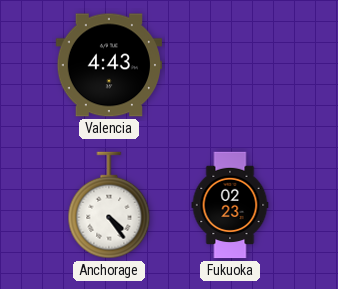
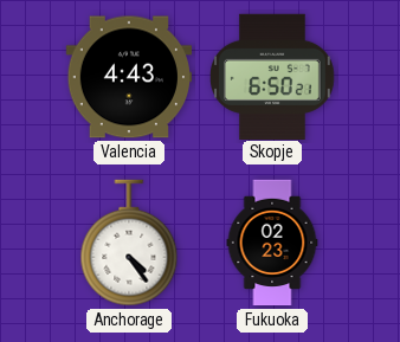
Skopje: none -> 6:50
